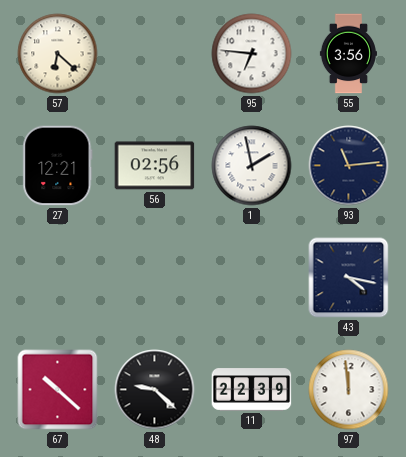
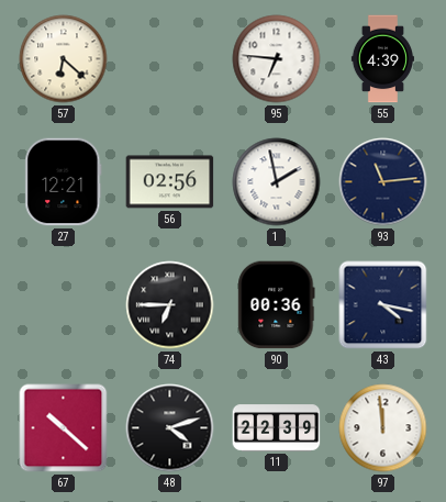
55: 3:56 -> 4:39
74: none -> 6:45
90: none -> 00:36
48: 9:22 -> 4:12
